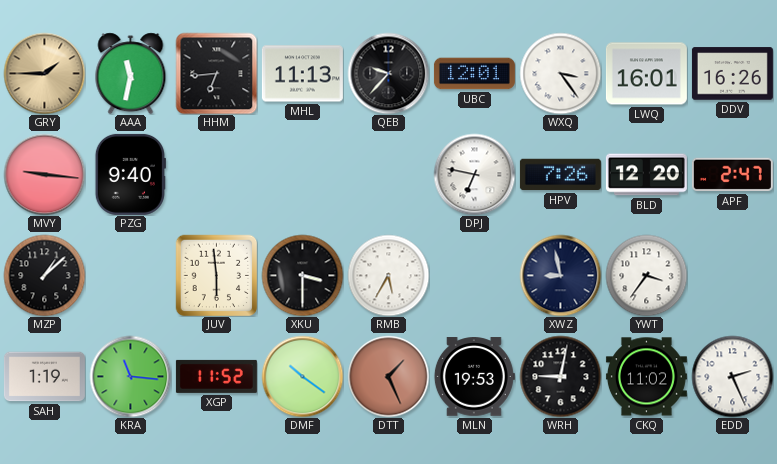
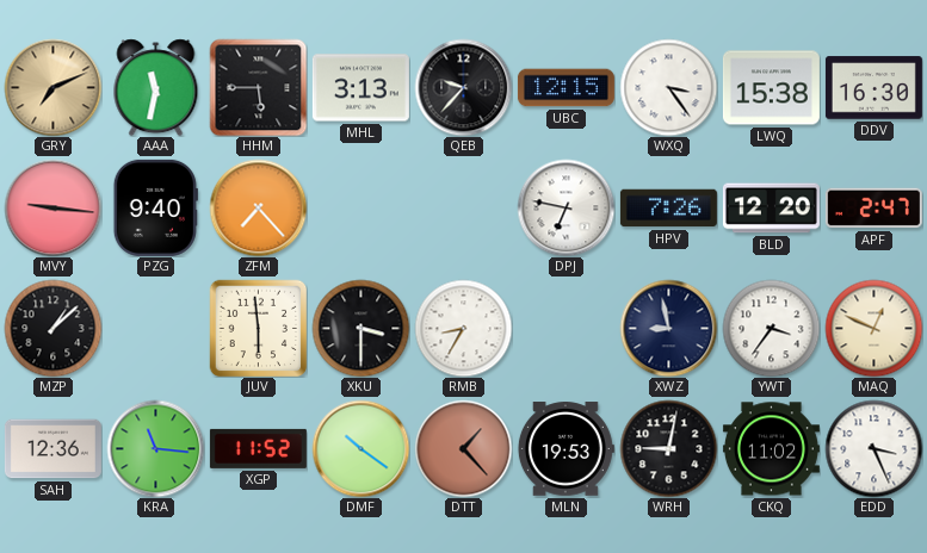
GRY: 1:45 -> 7:11
HHM: 6:44 -> 5:45
MHL: 11:13 -> 3:13
UBC: 12:01 -> 12:15
LWQ: 16:01 -> 15:38
DDV: 16:26 -> 16:30
ZFM: none -> 7:23
RMB: 5:35 -> 8:35
MAQ: none -> 12:49
SAH: 1:19 -> 12:36
DTT: 1:26 -> 1:23
EDD: 2:26 -> 3:26
